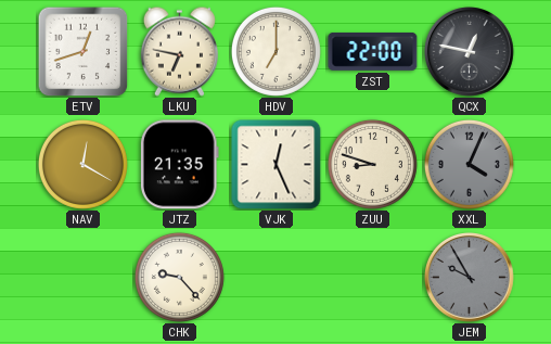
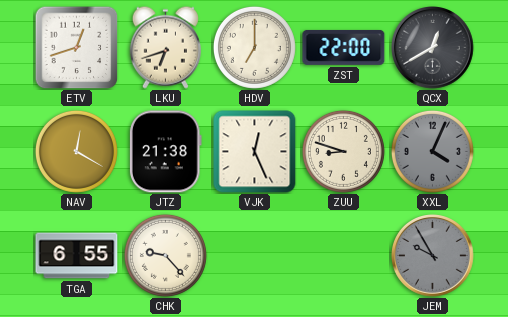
LKU: 6:47 -> 6:42
QCX: 12:47 -> 12:40
JTZ: 21:35 -> 21:38
TGA: none -> 6:55
